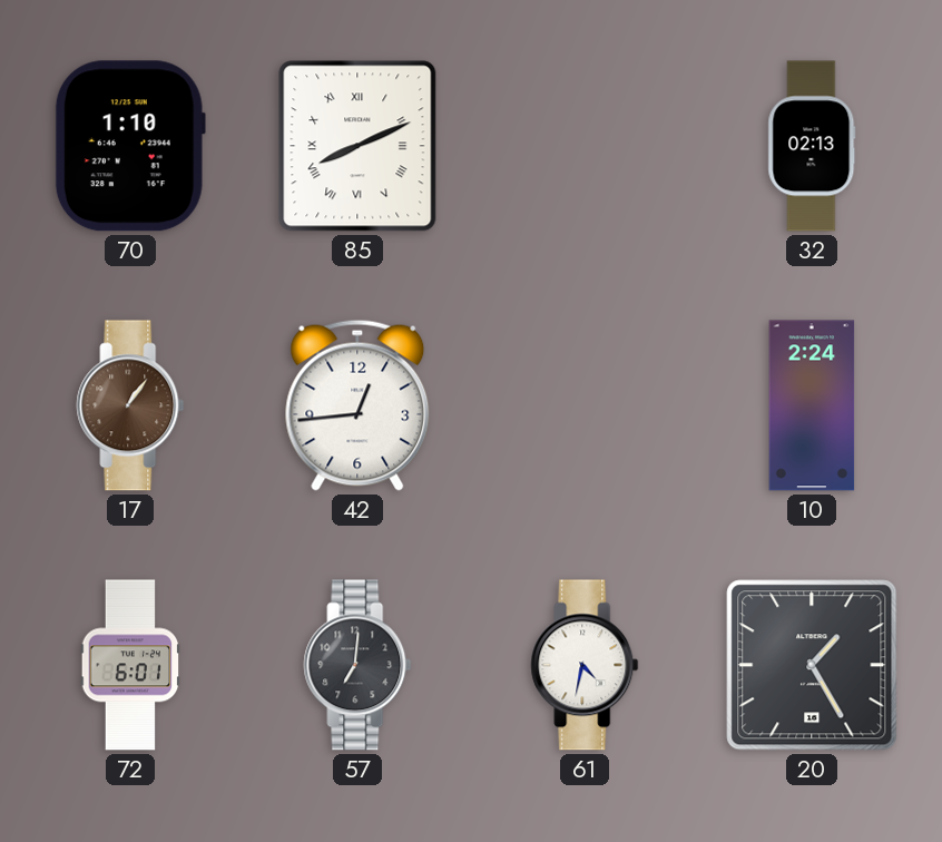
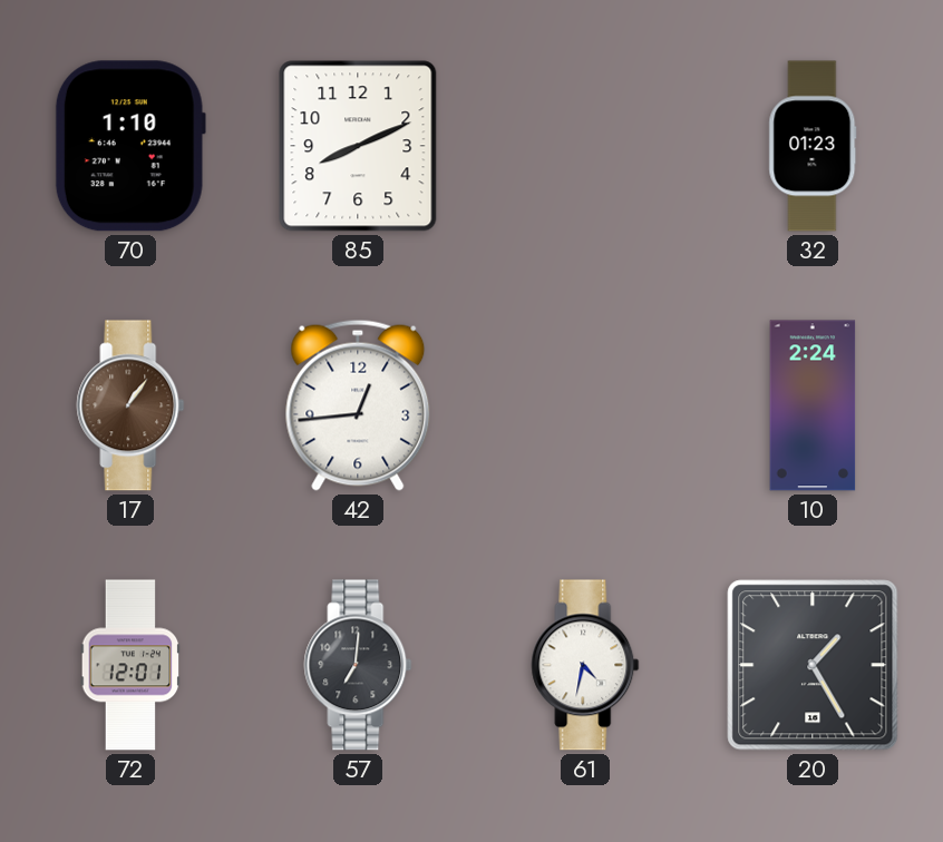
85 numerals: Roman -> Arabic
32: 02:13 -> 01:23
72: 6:01 -> 12:01
